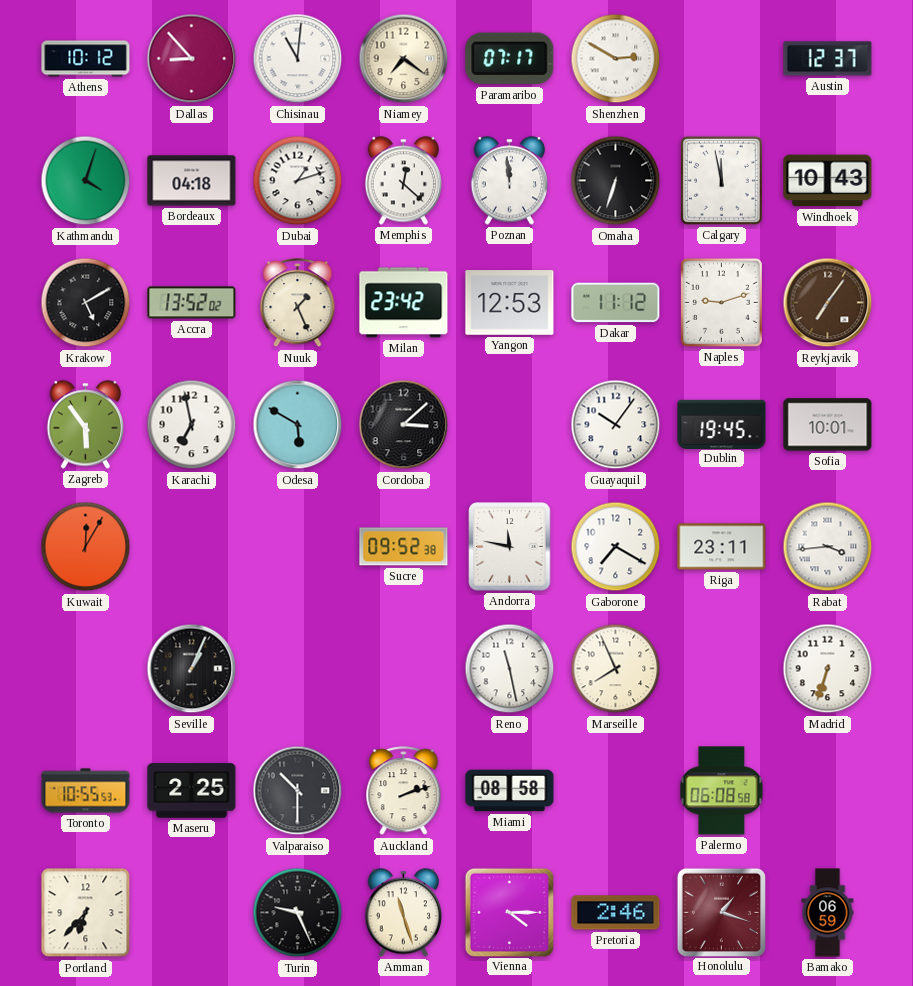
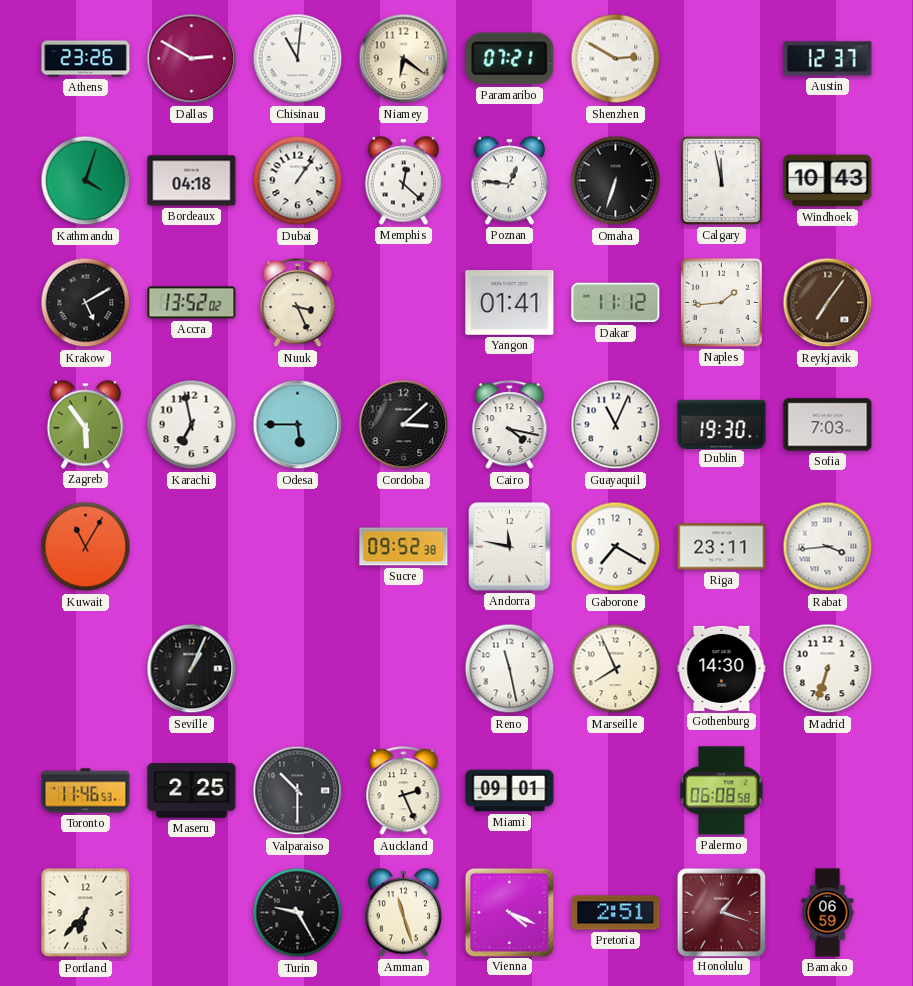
Athens: 10:12 -> 23:26
Dallas: 8:53 -> 2:50
Niamey: 7:21 -> 6:21
Paramaribo: 07:17 -> 07:21
Dubai: 1:12 -> 1:06
Poznan: 11:59 -> 12:46
Nuuk: 1:26 -> 3:26
Milan: 23:42 -> none
Yangon: 12:53 -> 01:41
Naples: 9:12 -> 1:44
Odesa: 5:50 -> 5:45
Cairo: none -> 4:17
Guayaquil: 10:06 -> 11:04
Dublin: 19:45 -> 19:30
Sofia: 10:01 -> 7:03
Kuwait: 12:05 -> 11:05
Gothenburg: none -> 14:30
Toronto: 10:55 -> 11:46
Auckland: 2:12 -> 2:26
Miami: 08:58 -> 09:01
Turin: 9:26 -> 9:25
Vienna: 4:15 -> 4:19
Pretoria: 2:46 -> 2:51
